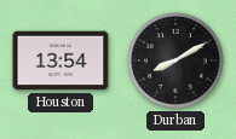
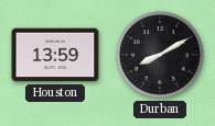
Houston: 13:54 -> 13:59
